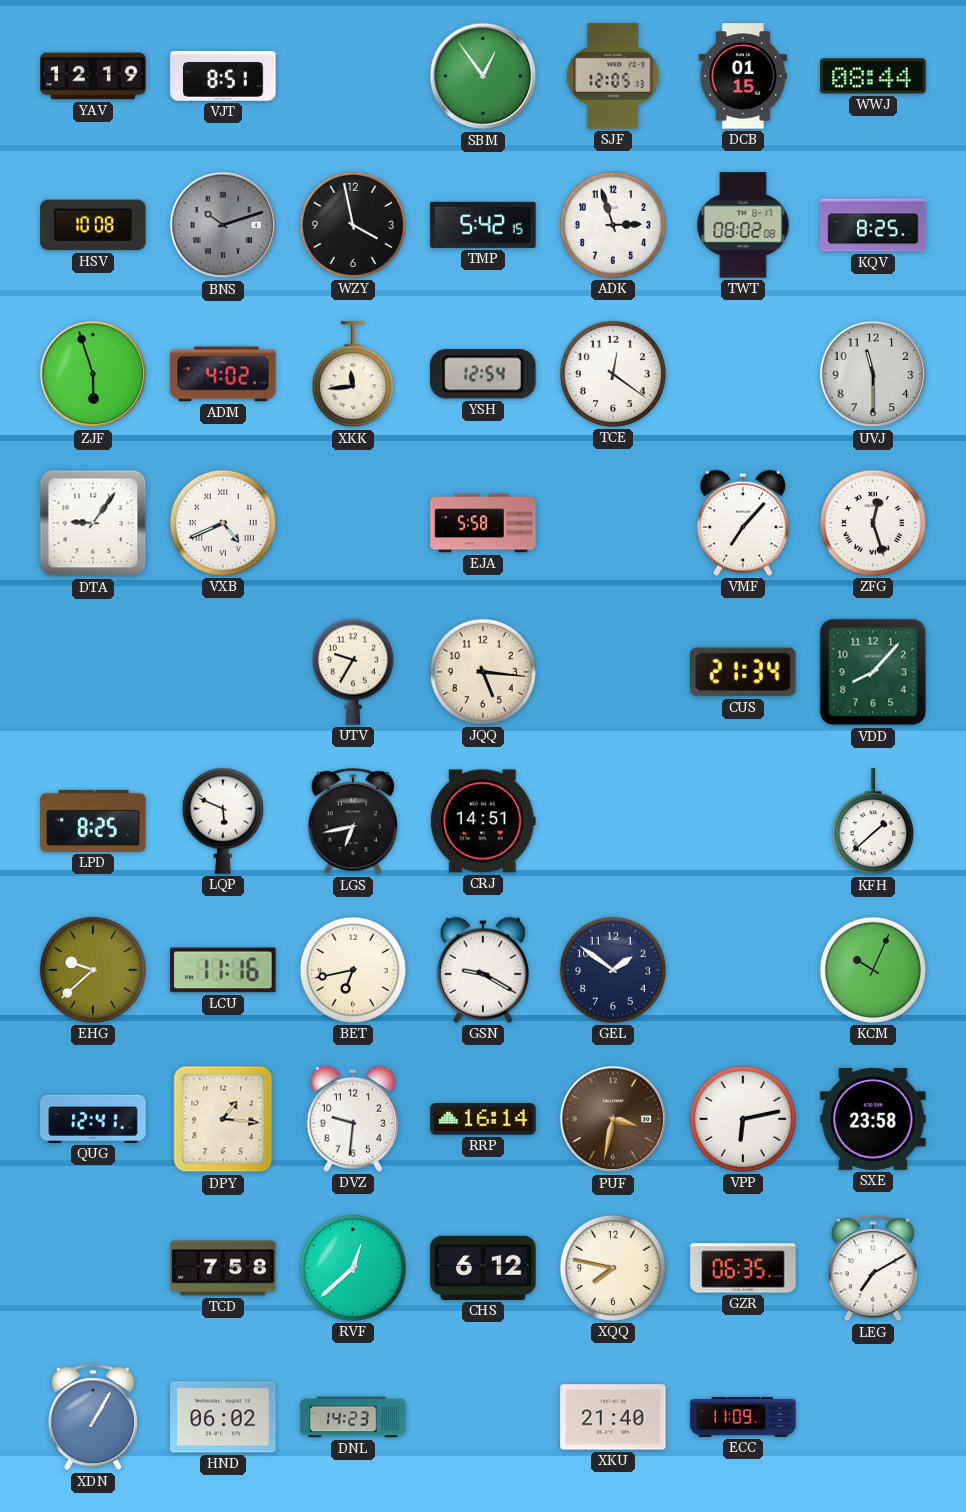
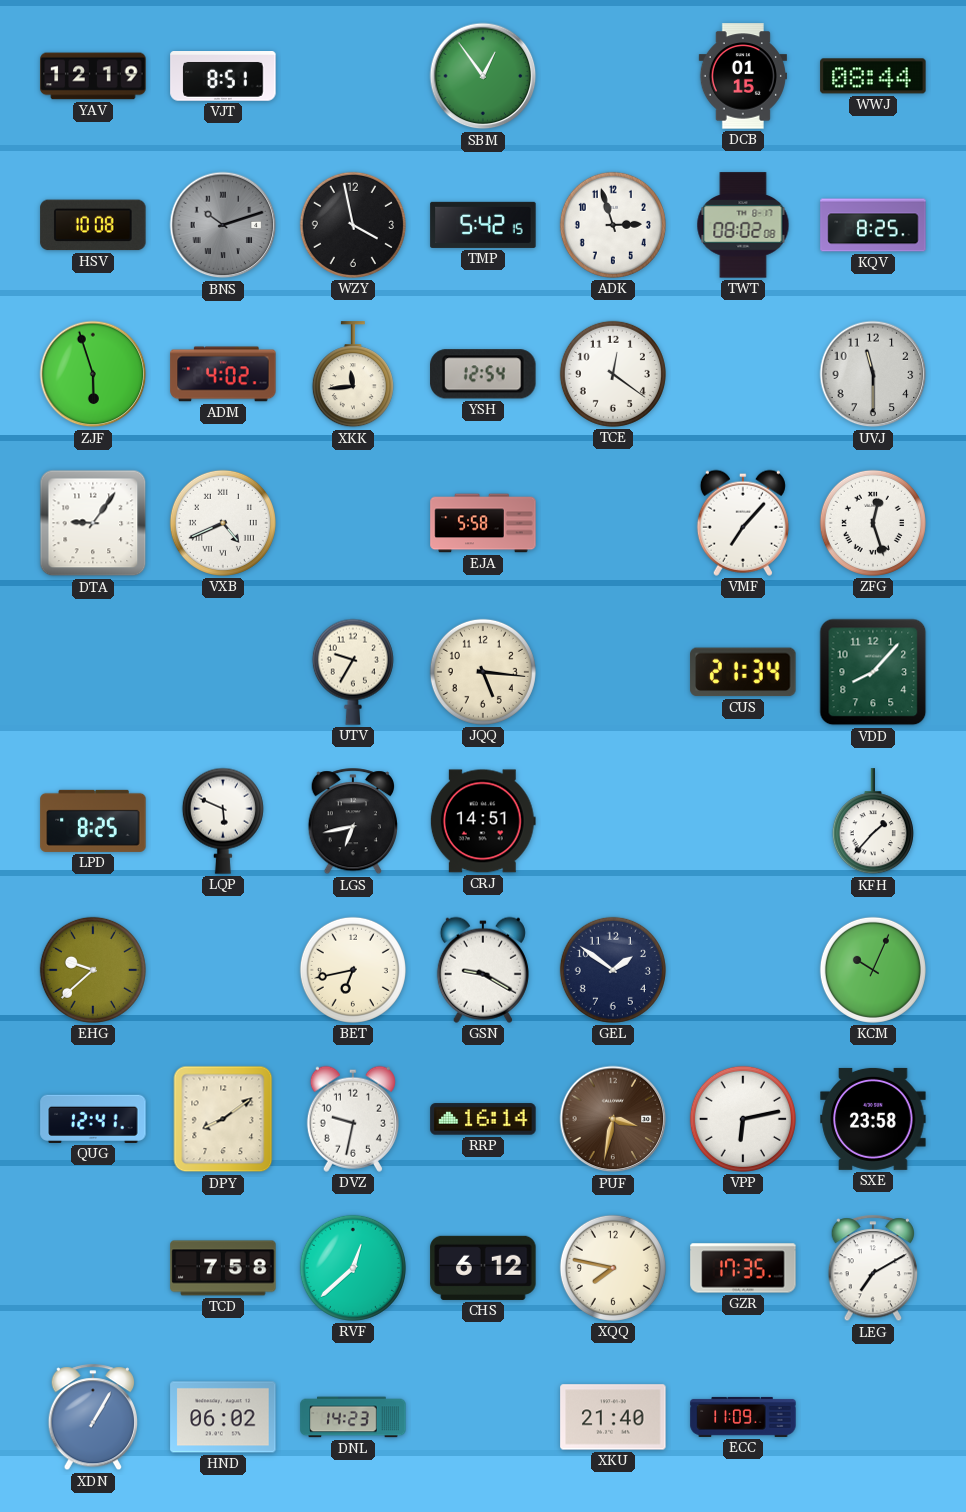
SJF: 12:05 -> none
KFH: 1:38 -> 1:37
LCU: 11:16 -> none
DPY: 1:16 -> 8:09
DVZ: 9:31 -> 9:32
GZR: 06:35 -> 17:35
